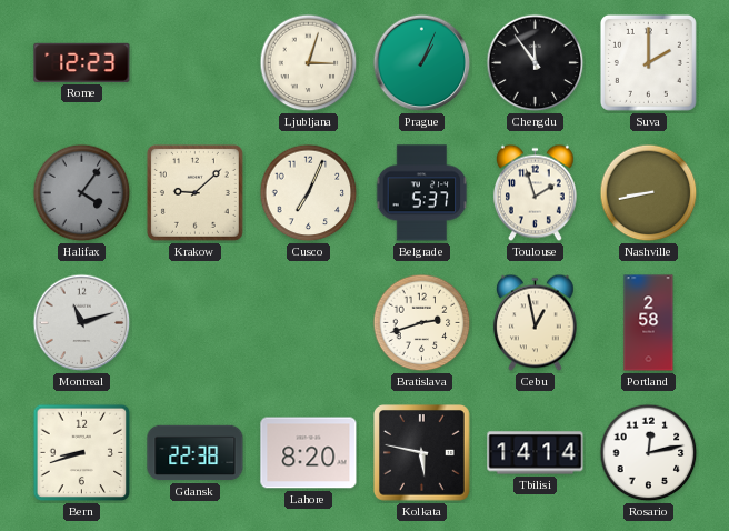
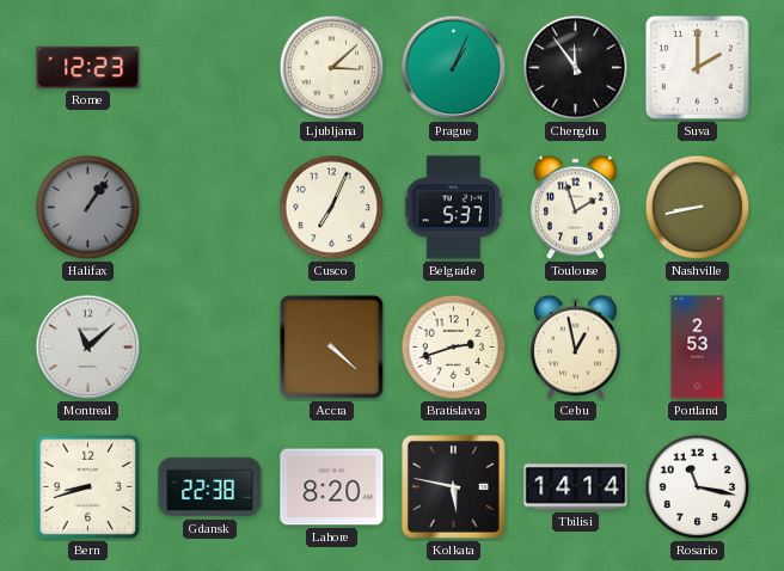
Ljubljana: 3:03 -> 3:08
Halifax: 4:06 -> 1:06
Krakow: 9:08 -> none
Montreal: 11:12 -> 11:08
Accra: none -> 4:22
Portland: 2:58 -> 2:53
Rosario: 12:13 -> 11:17
